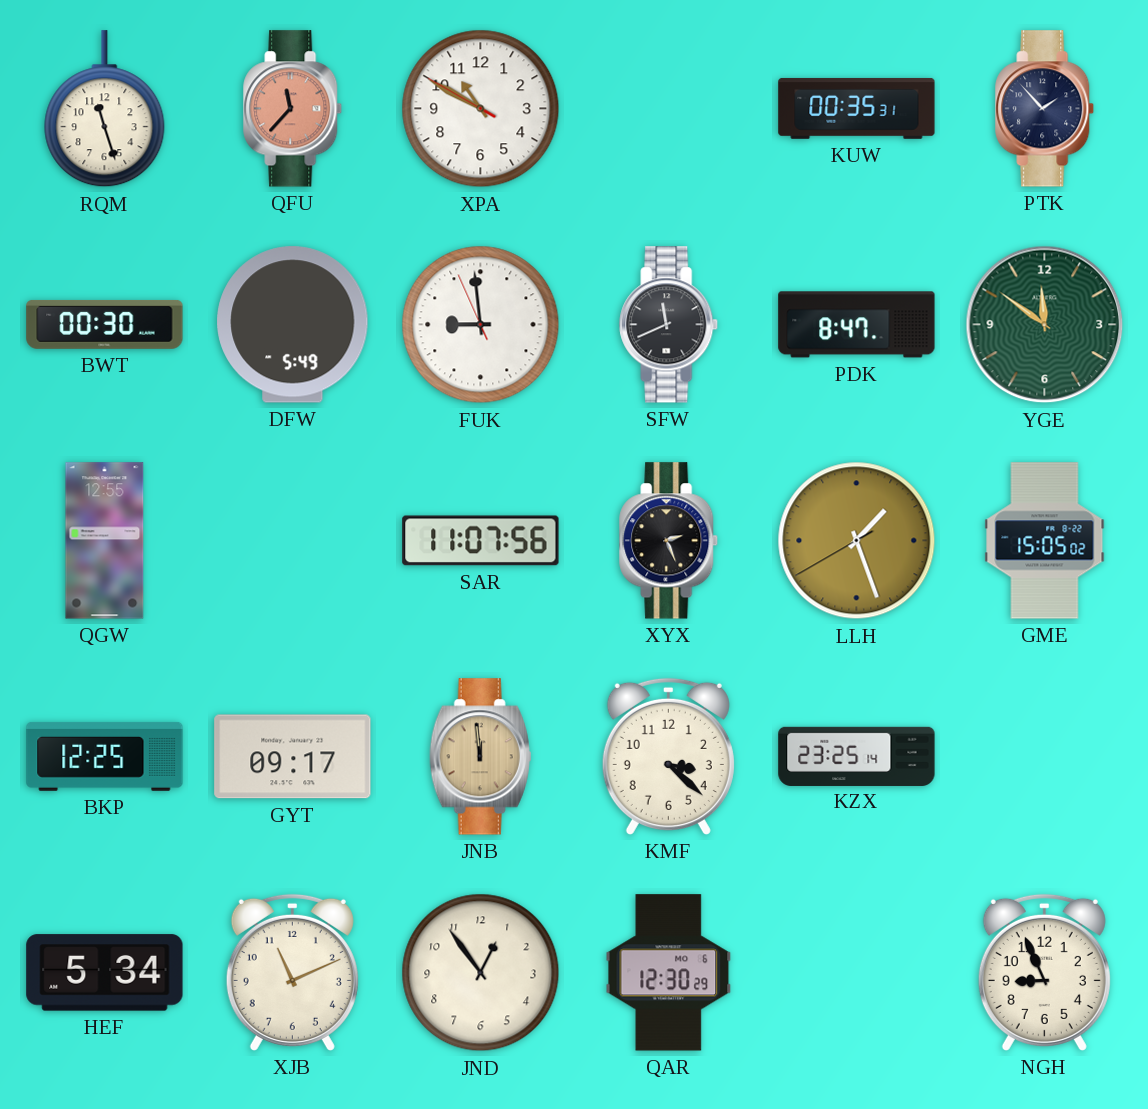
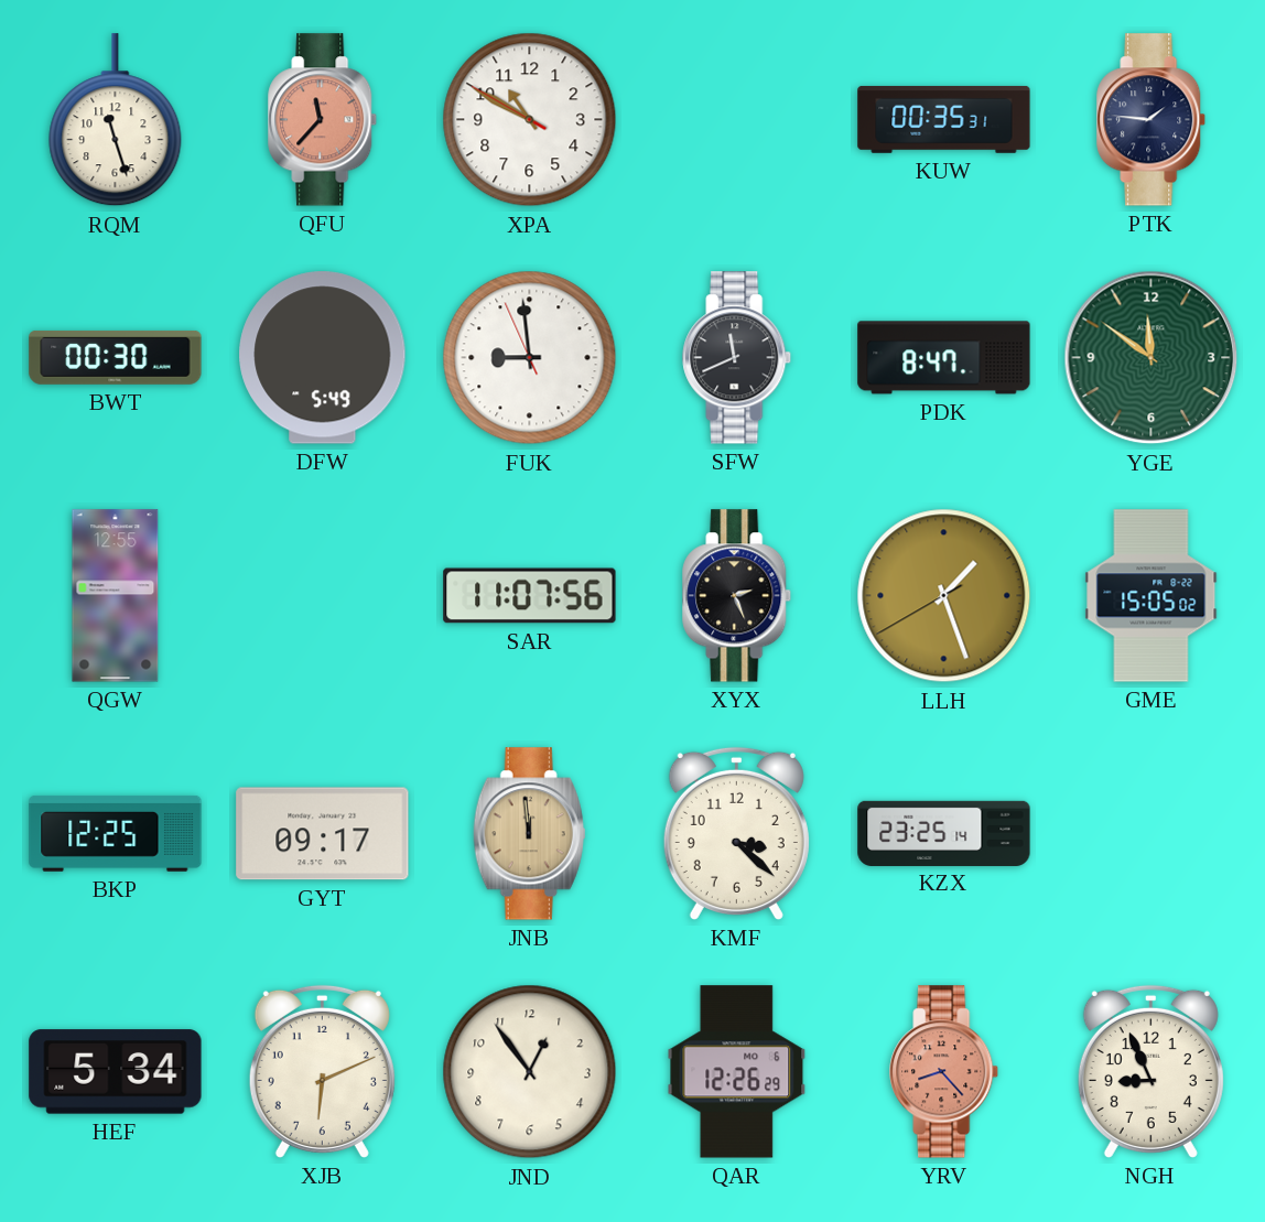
PTK: 1:53 -> 1:46
XJB: 11:11 -> 6:11
QAR: 12:30 -> 12:26
YRV: none -> 8:23
